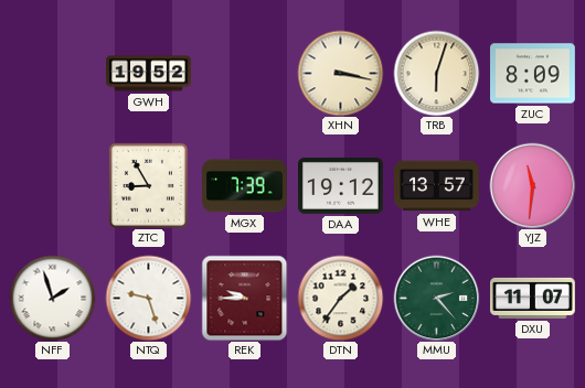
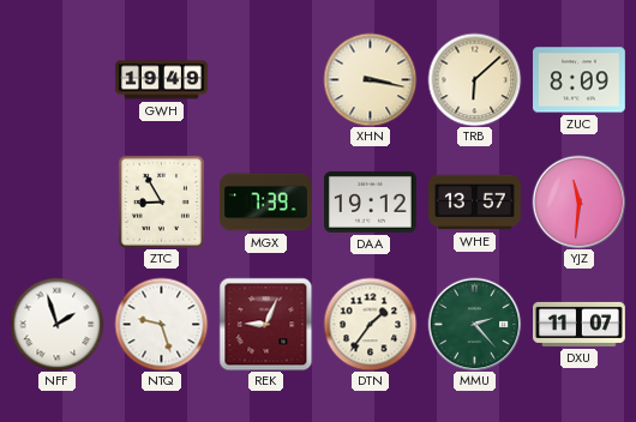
GWH: 19:52 -> 19:49
TRB: 6:03 -> 6:08
REK: 9:45 -> 9:04
